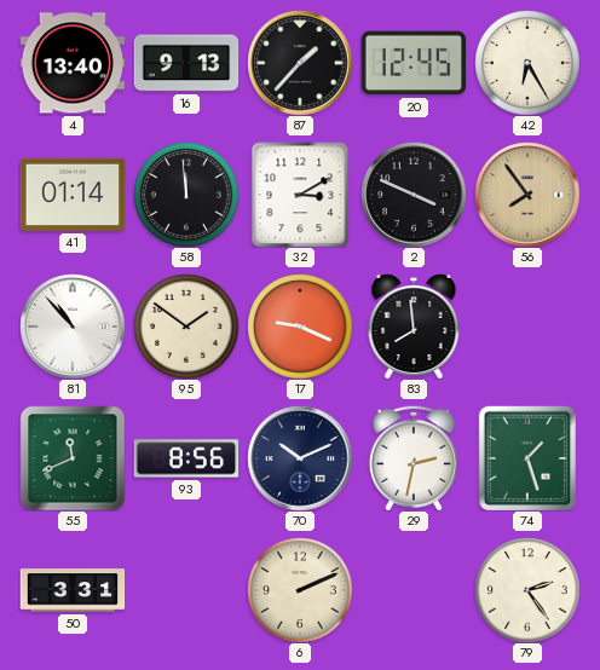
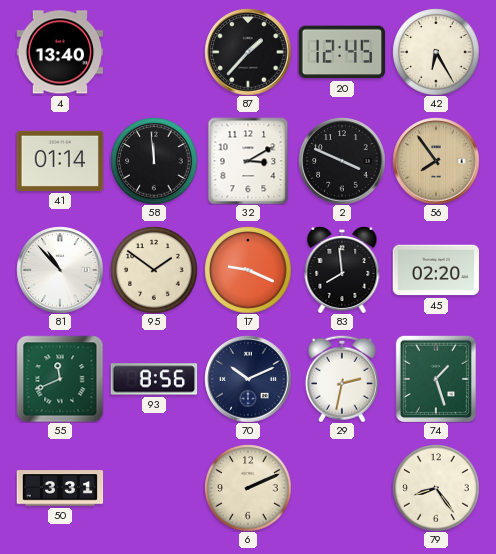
16: 9:13 -> none
45: none -> 02:20
79: 2:24 -> 8:24
